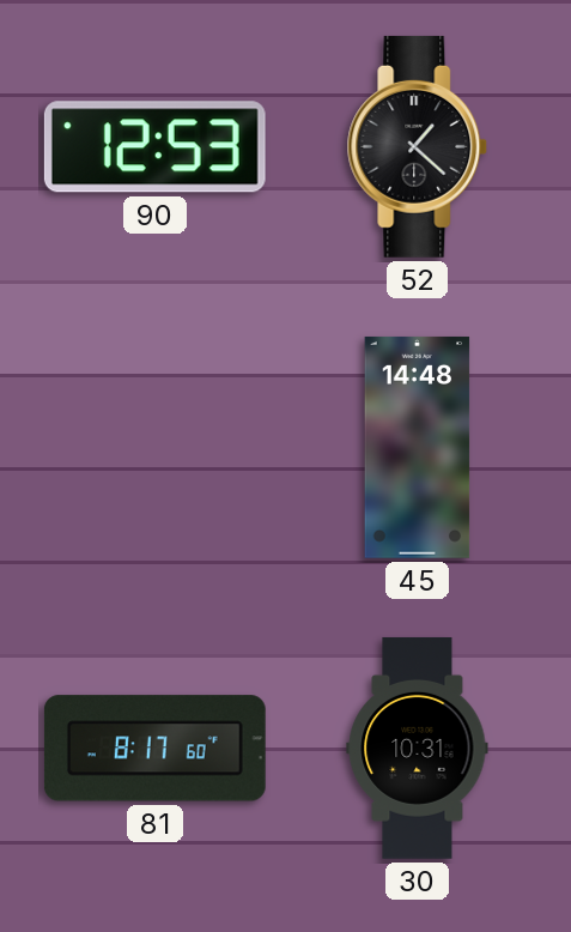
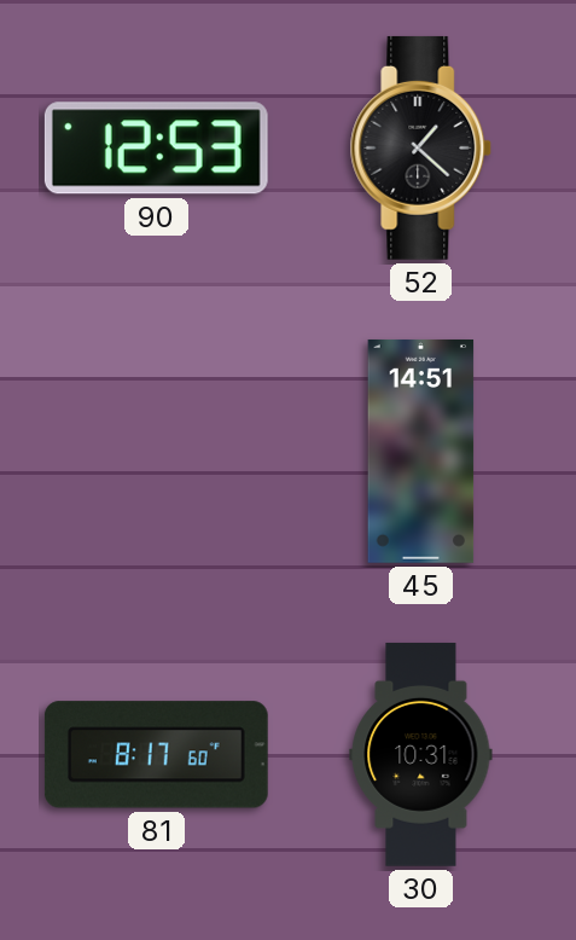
45: 14:48 -> 14:51
